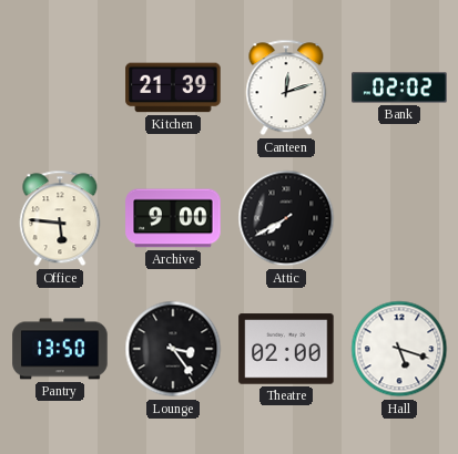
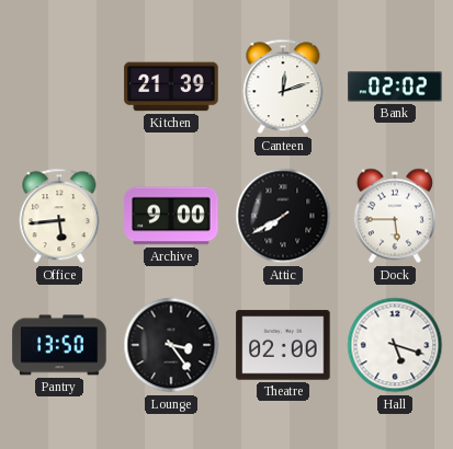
Office: 5:46 -> 5:44
Dock: none -> 5:45
